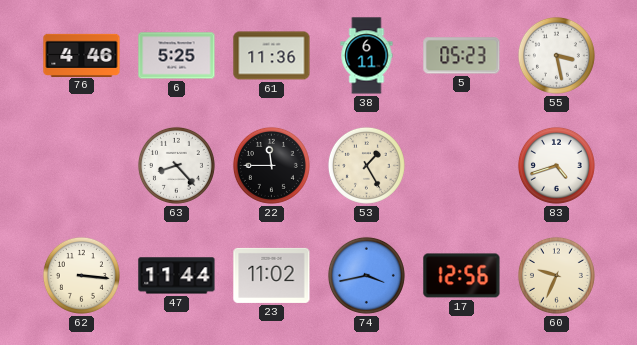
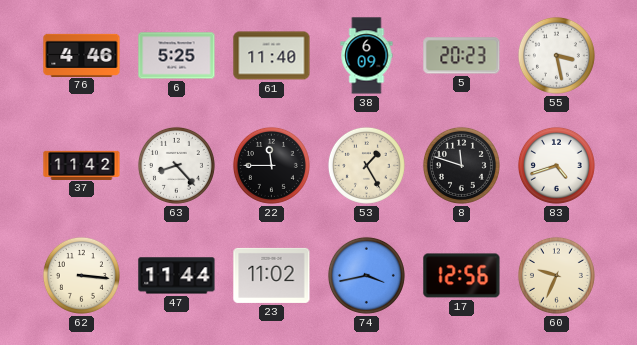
61: 11:36 -> 11:40
38: 6:11 -> 6:09
5: 05:23 -> 20:23
37: none -> 11:42
8: none -> 11:48
